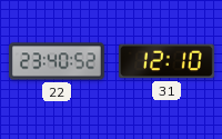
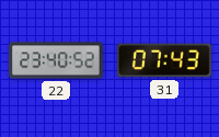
31: 12:10 -> 07:43
